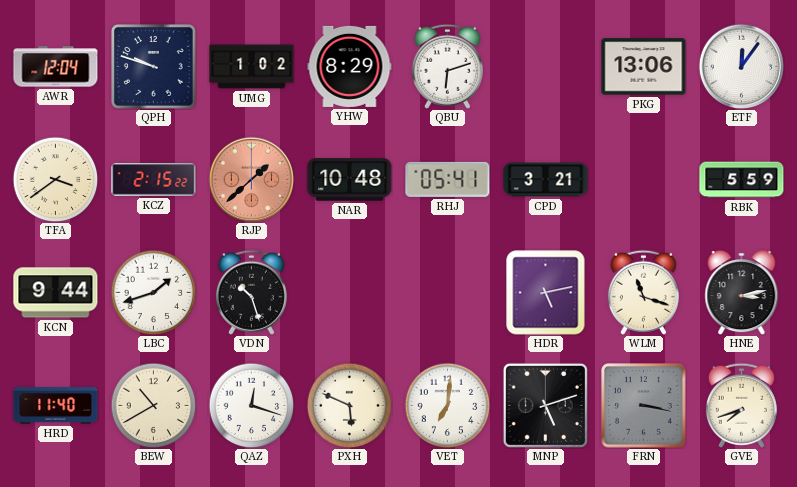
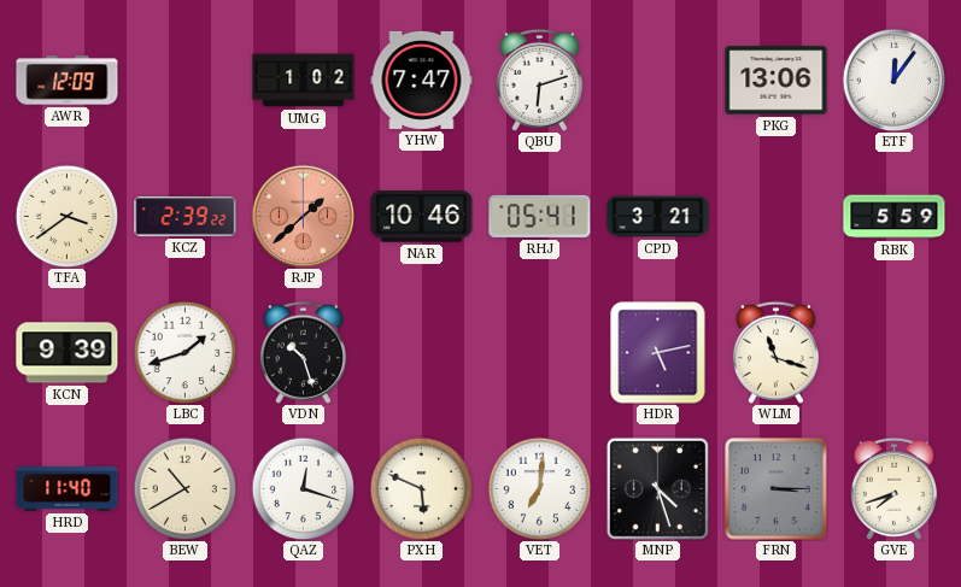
AWR: 12:04 -> 12:09
QPH: 9:48 -> none
YHW: 8:29 -> 7:47
KCZ: 2:15 -> 2:39
NAR: 10:48 -> 10:46
KCN: 9:44 -> 9:39
HNE: 3:13 -> none
MNP: 5:12 -> 4:27
FRN: 3:17 -> 3:15
